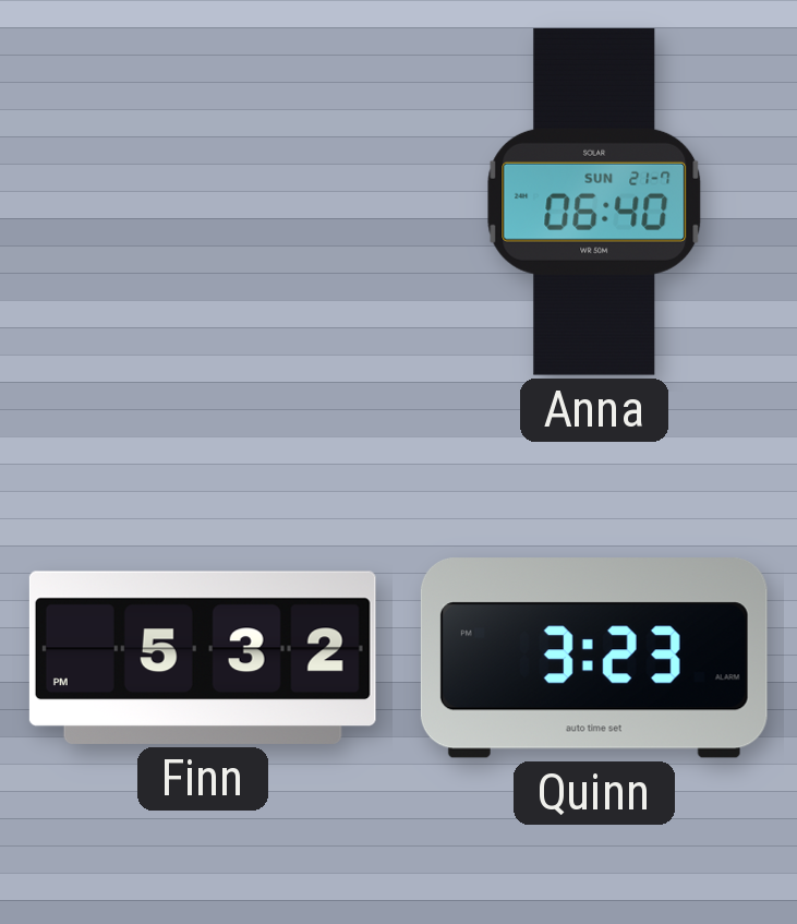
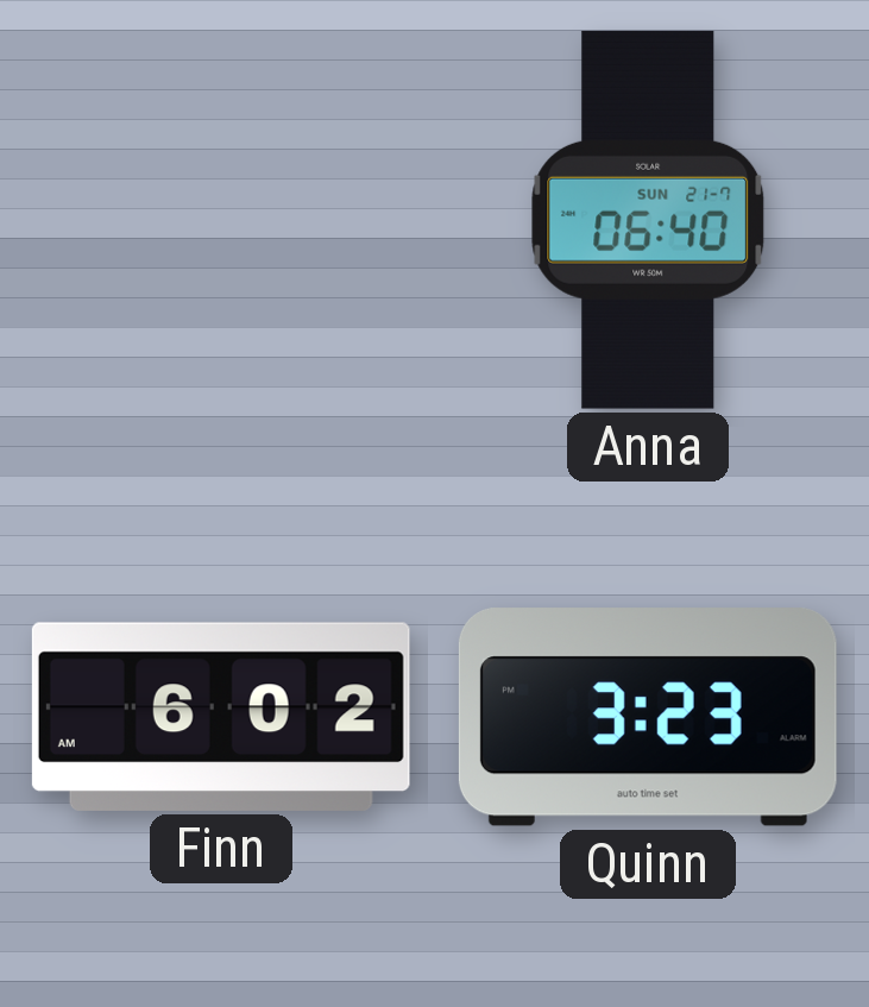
Finn: 5:32 -> 6:02
